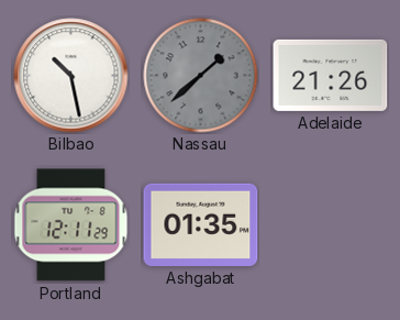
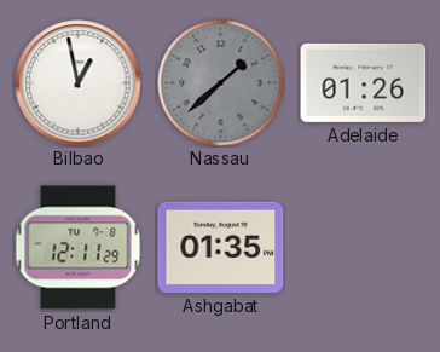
Bilbao: 10:28 -> 12:58
Adelaide: 21:26 -> 01:26
